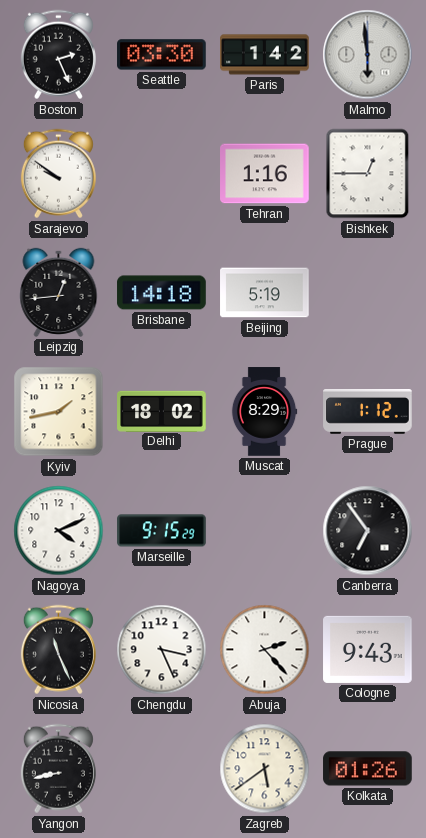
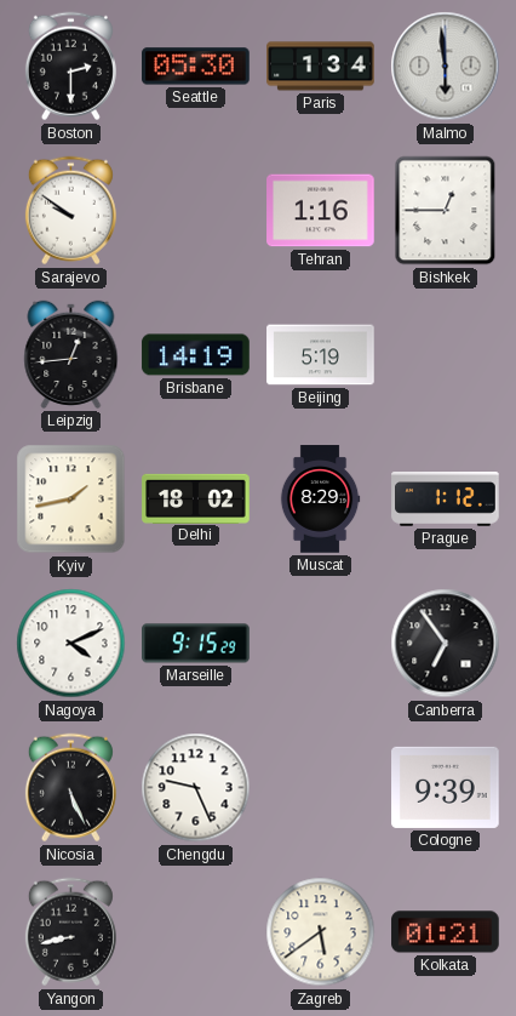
Boston: 2:26 -> 2:30
Seattle: 03:30 -> 05:30
Paris: 1:42 -> 1:34
Brisbane: 14:18 -> 14:19
Nicosia: 11:26 -> 5:26
Chengdu: 3:26 -> 9:26
Abuja: 2:23 -> none
Cologne: 9:43 -> 9:39
Kolkata: 01:26 -> 01:21
